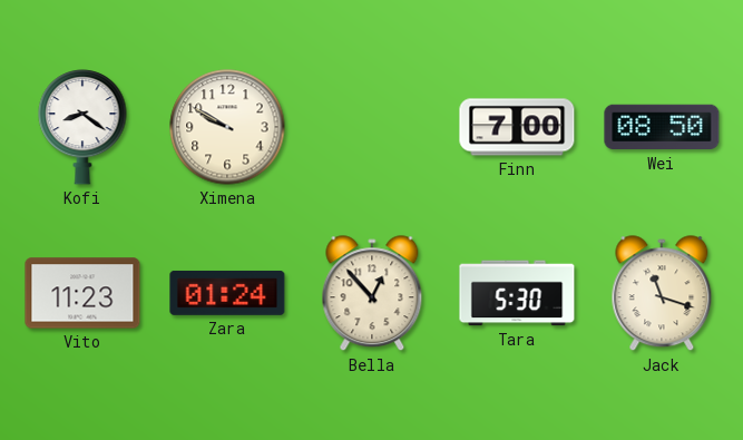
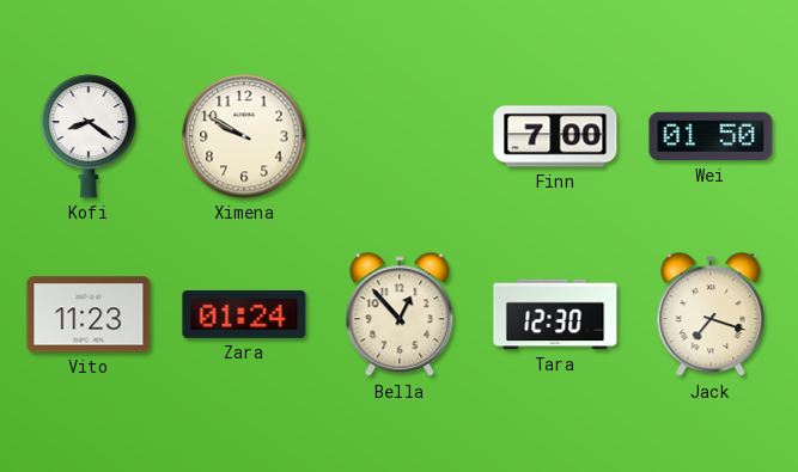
Wei: 08:50 -> 01:50
Tara: 5:30 -> 12:30
Jack: 11:18 -> 7:18
